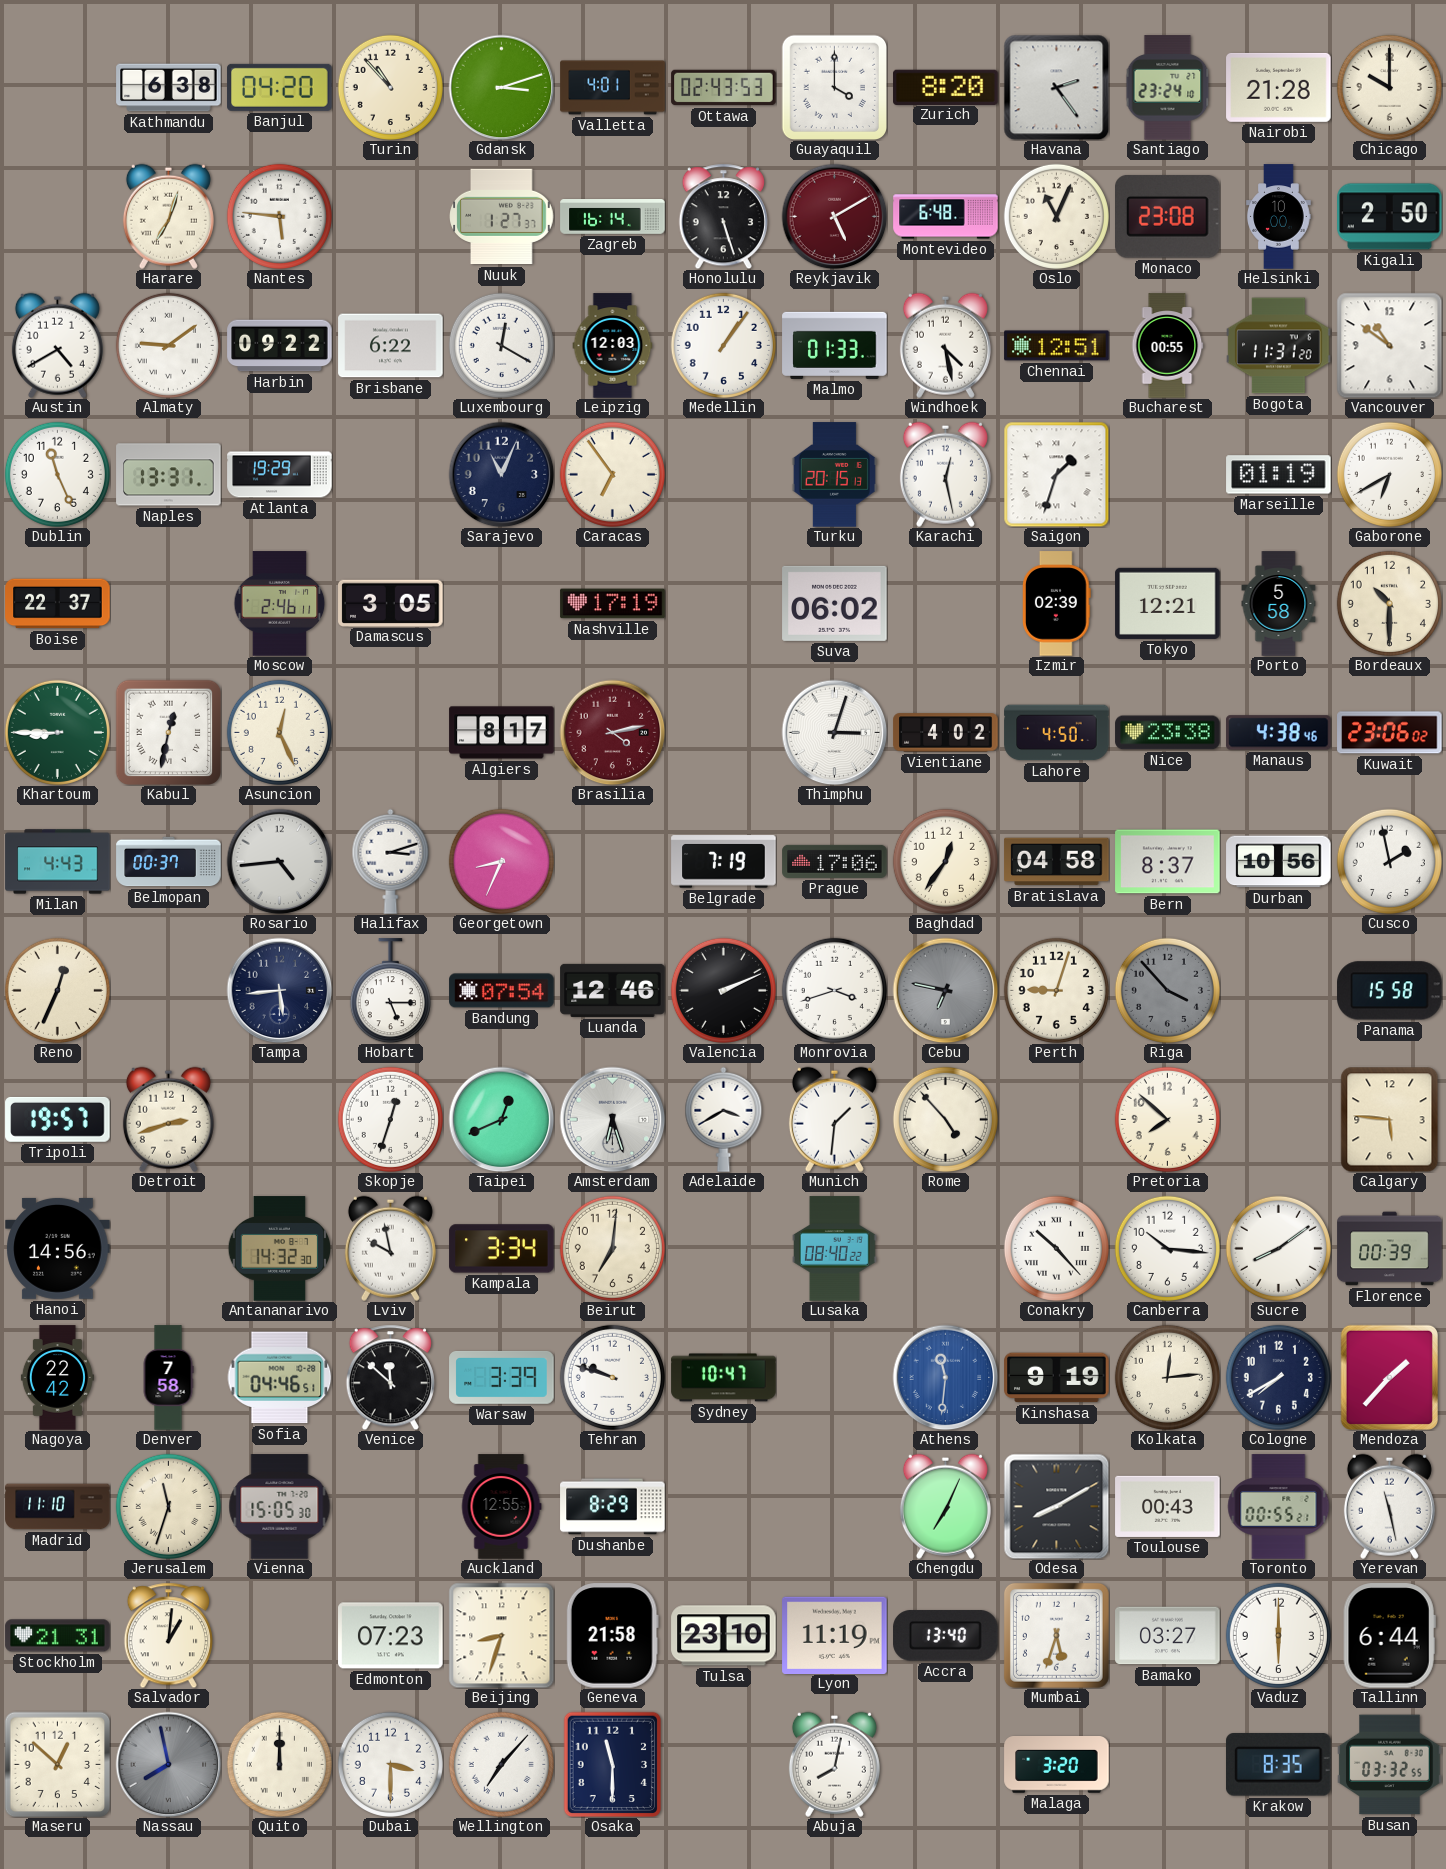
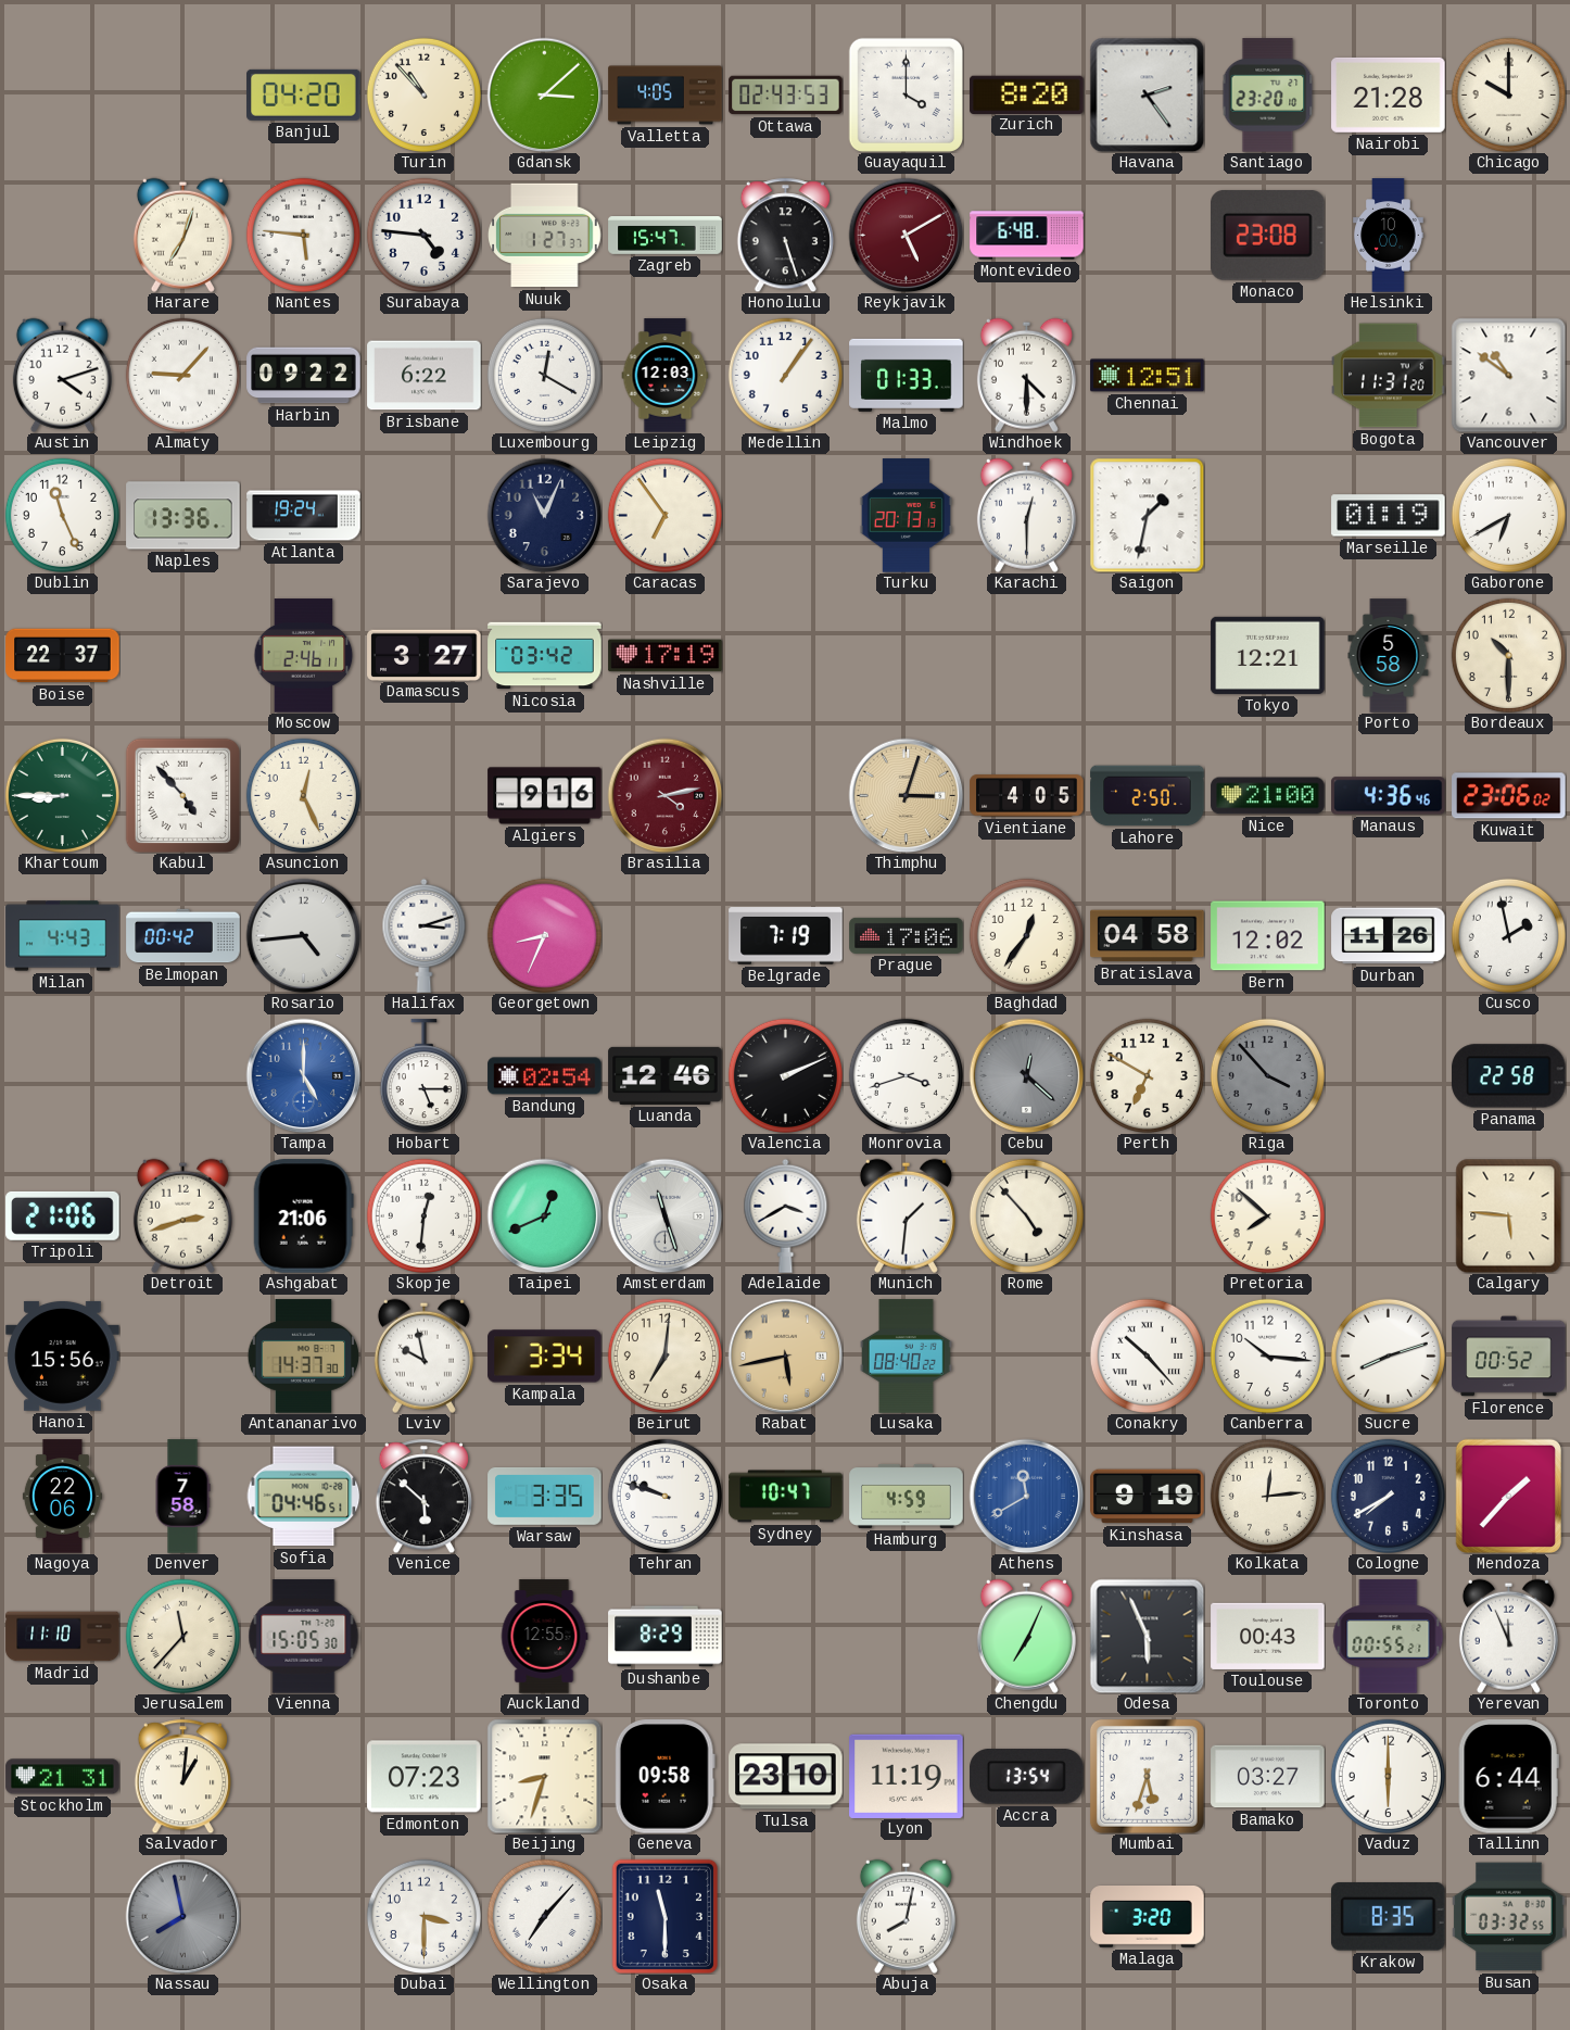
Kathmandu: 6:38 -> none
Gdansk: 3:12 -> 3:08
Valletta: 4:01 -> 4:05
Santiago: 23:24 -> 23:20
Surabaya: none -> 4:46
Zagreb: 16:14 -> 15:47
Oslo: 11:04 -> none
Kigali: 2:50 -> none
Austin: 4:40 -> 4:12
Almaty: 9:09 -> 9:07
Windhoek: 4:28 -> 4:30
Bucharest: 00:55 -> none
Naples: 13:31 -> 13:36
Atlanta: 19:29 -> 19:24
Turku: 20:15 -> 20:13
Karachi: 12:28 -> 12:30
Saigon: 1:33 -> 1:32
Damascus: 3:05 -> 3:27
Nicosia: none -> 03:42
Suva: 06:02 -> none
Izmir: 02:39 -> none
Kabul: 12:32 -> 4:53
Algiers: 8:17 -> 9:16
Thimphu dial: white -> champagne
Vientiane: 4:02 -> 4:05
Lahore: 4:50 -> 2:50
Nice: 23:38 -> 21:00
Manaus: 4:38 -> 4:36
Belmopan: 00:37 -> 00:42
Bern: 8:37 -> 12:02
Durban: 10:56 -> 11:26
Reno: 12:34 -> none
Tampa: 5:44 -> 5:00
Tampa dial: navy -> blue
Bandung: 07:54 -> 02:54
Cebu: 6:47 -> 12:22
Perth: 9:03 -> 6:50
Panama: 15:58 -> 22:58
Tripoli: 19:57 -> 21:06
Ashgabat: none -> 21:06
Skopje: 12:33 -> 12:31
Amsterdam: 6:27 -> 11:27
Hanoi: 14:56 -> 15:56
Antananarivo: 14:32 -> 14:37
Rabat: none -> 5:43
Sucre: 8:09 -> 8:12
Florence: 00:39 -> 00:52
Nagoya: 22:42 -> 22:06
Venice: 11:52 -> 5:52
Warsaw: 3:39 -> 3:35
Hamburg: none -> 4:59
Athens: 11:31 -> 11:40
Jerusalem: 11:33 -> 11:37
Odesa: 8:10 -> 5:56
Yerevan: 11:28 -> 11:56
Geneva: 21:58 -> 09:58
Accra: 13:40 -> 13:54
Maseru: 12:52 -> none
Quito: 12:00 -> none
